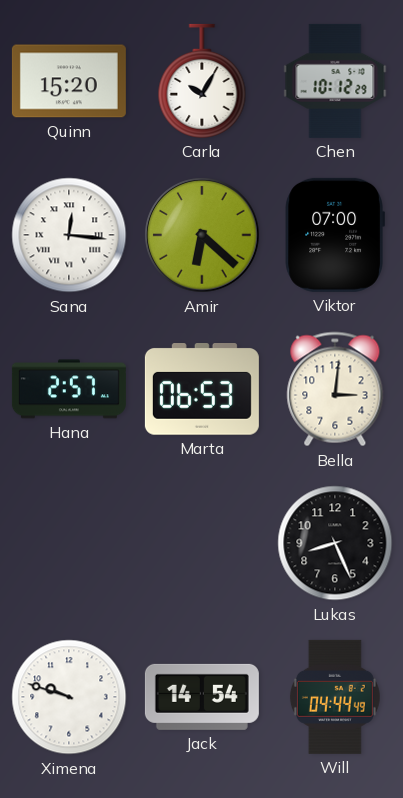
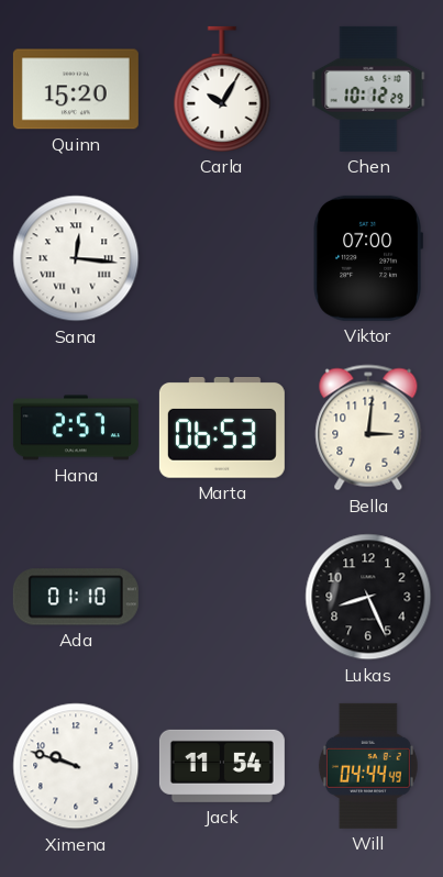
Amir: 6:22 -> none
Ada: none -> 01:10
Jack: 14:54 -> 11:54
